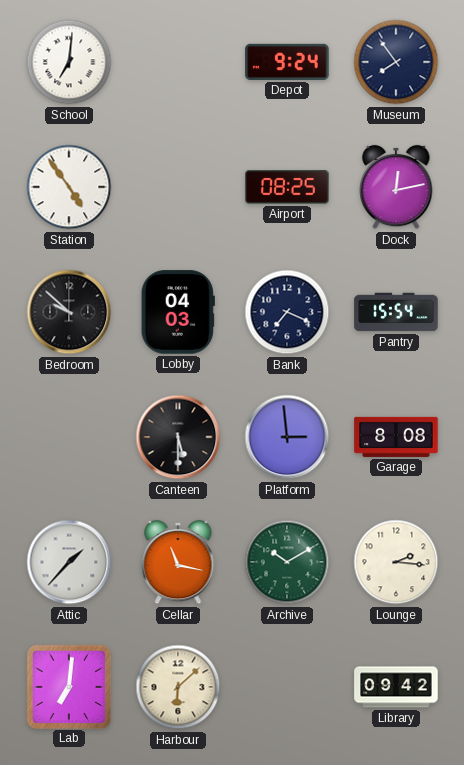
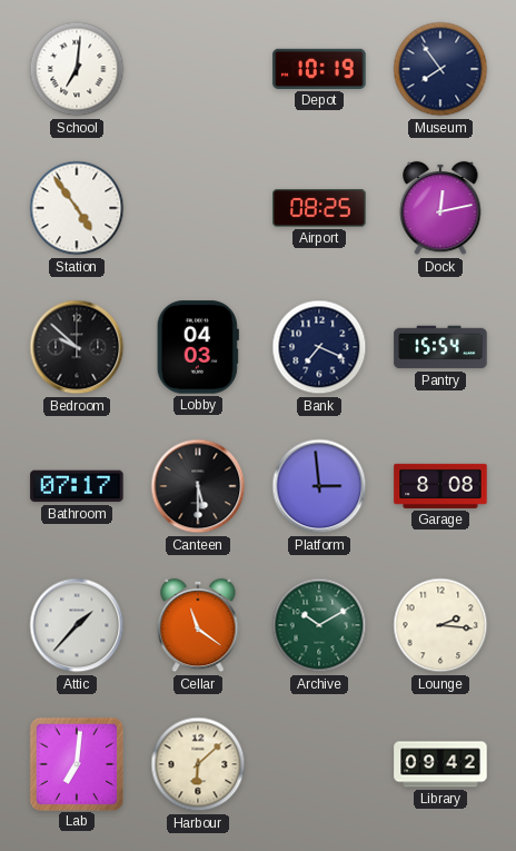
Depot: 9:24 -> 10:19
Bathroom: none -> 07:17
Cellar: 11:17 -> 11:21
